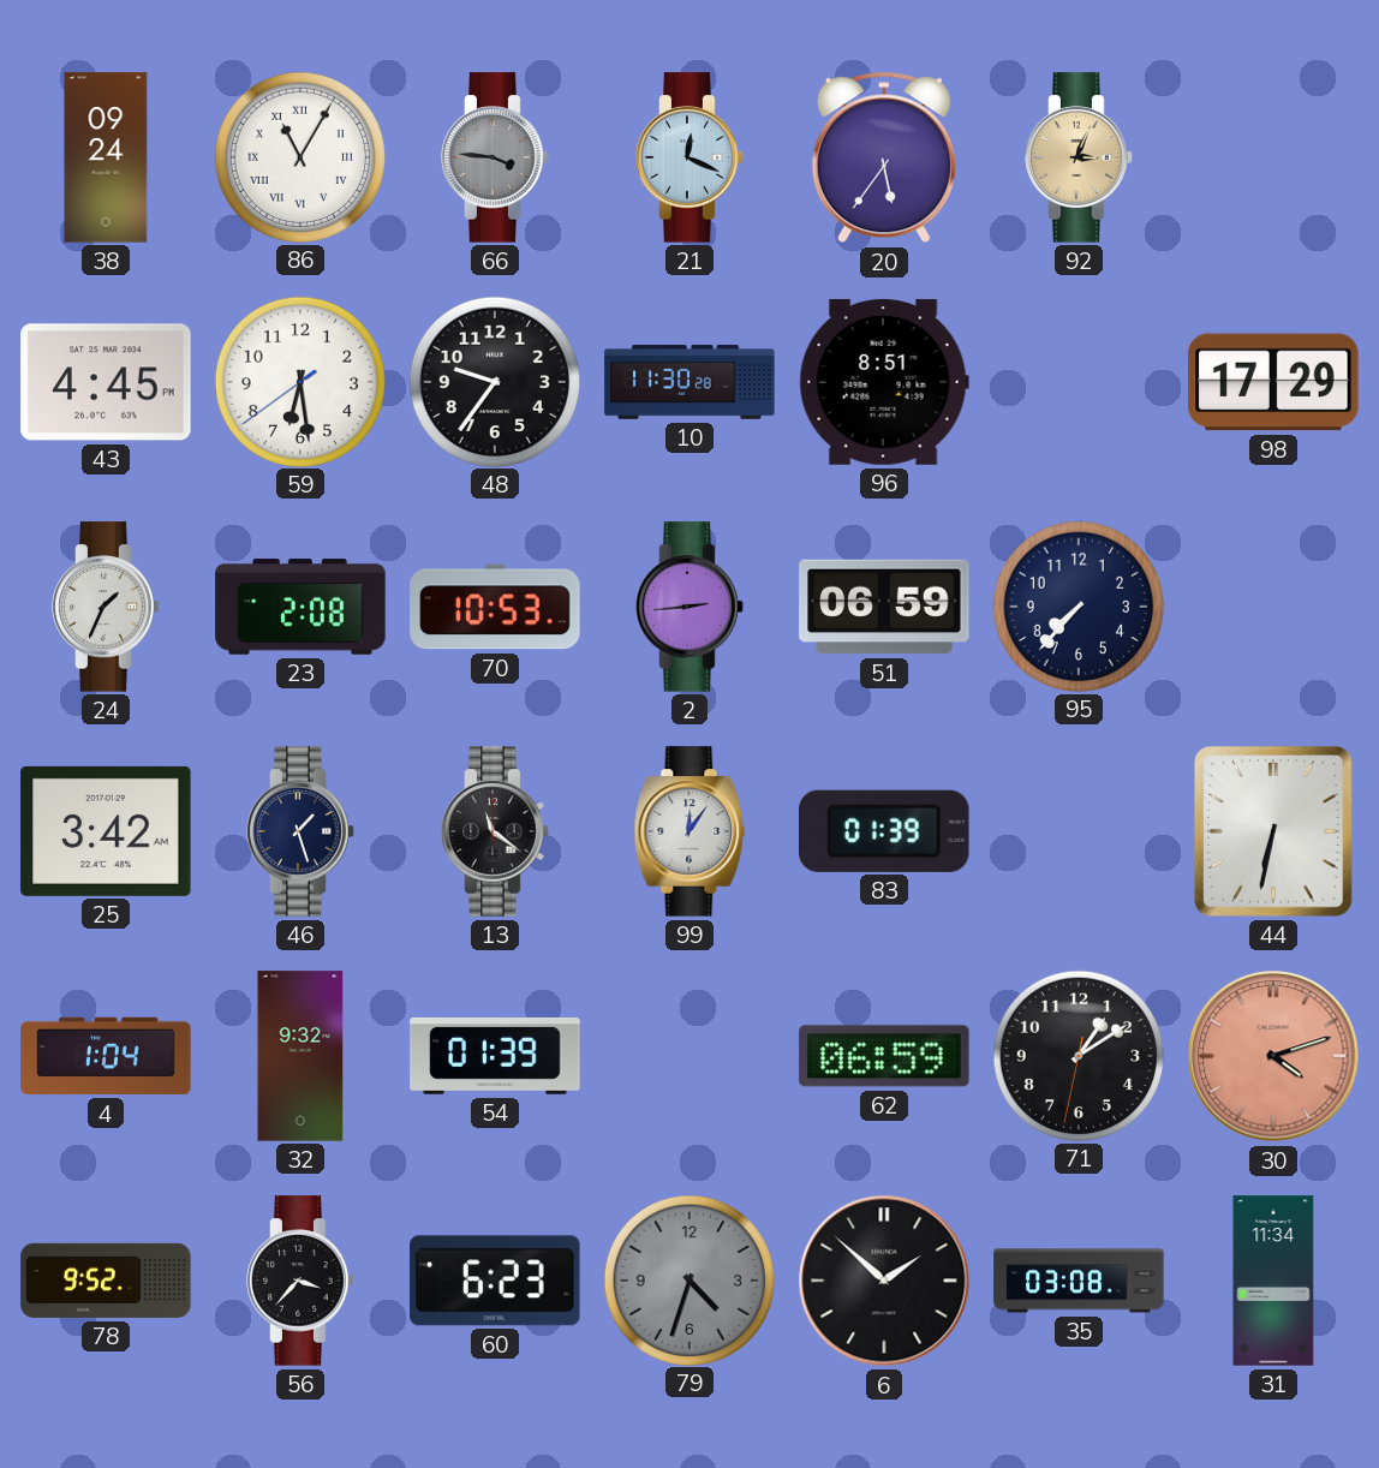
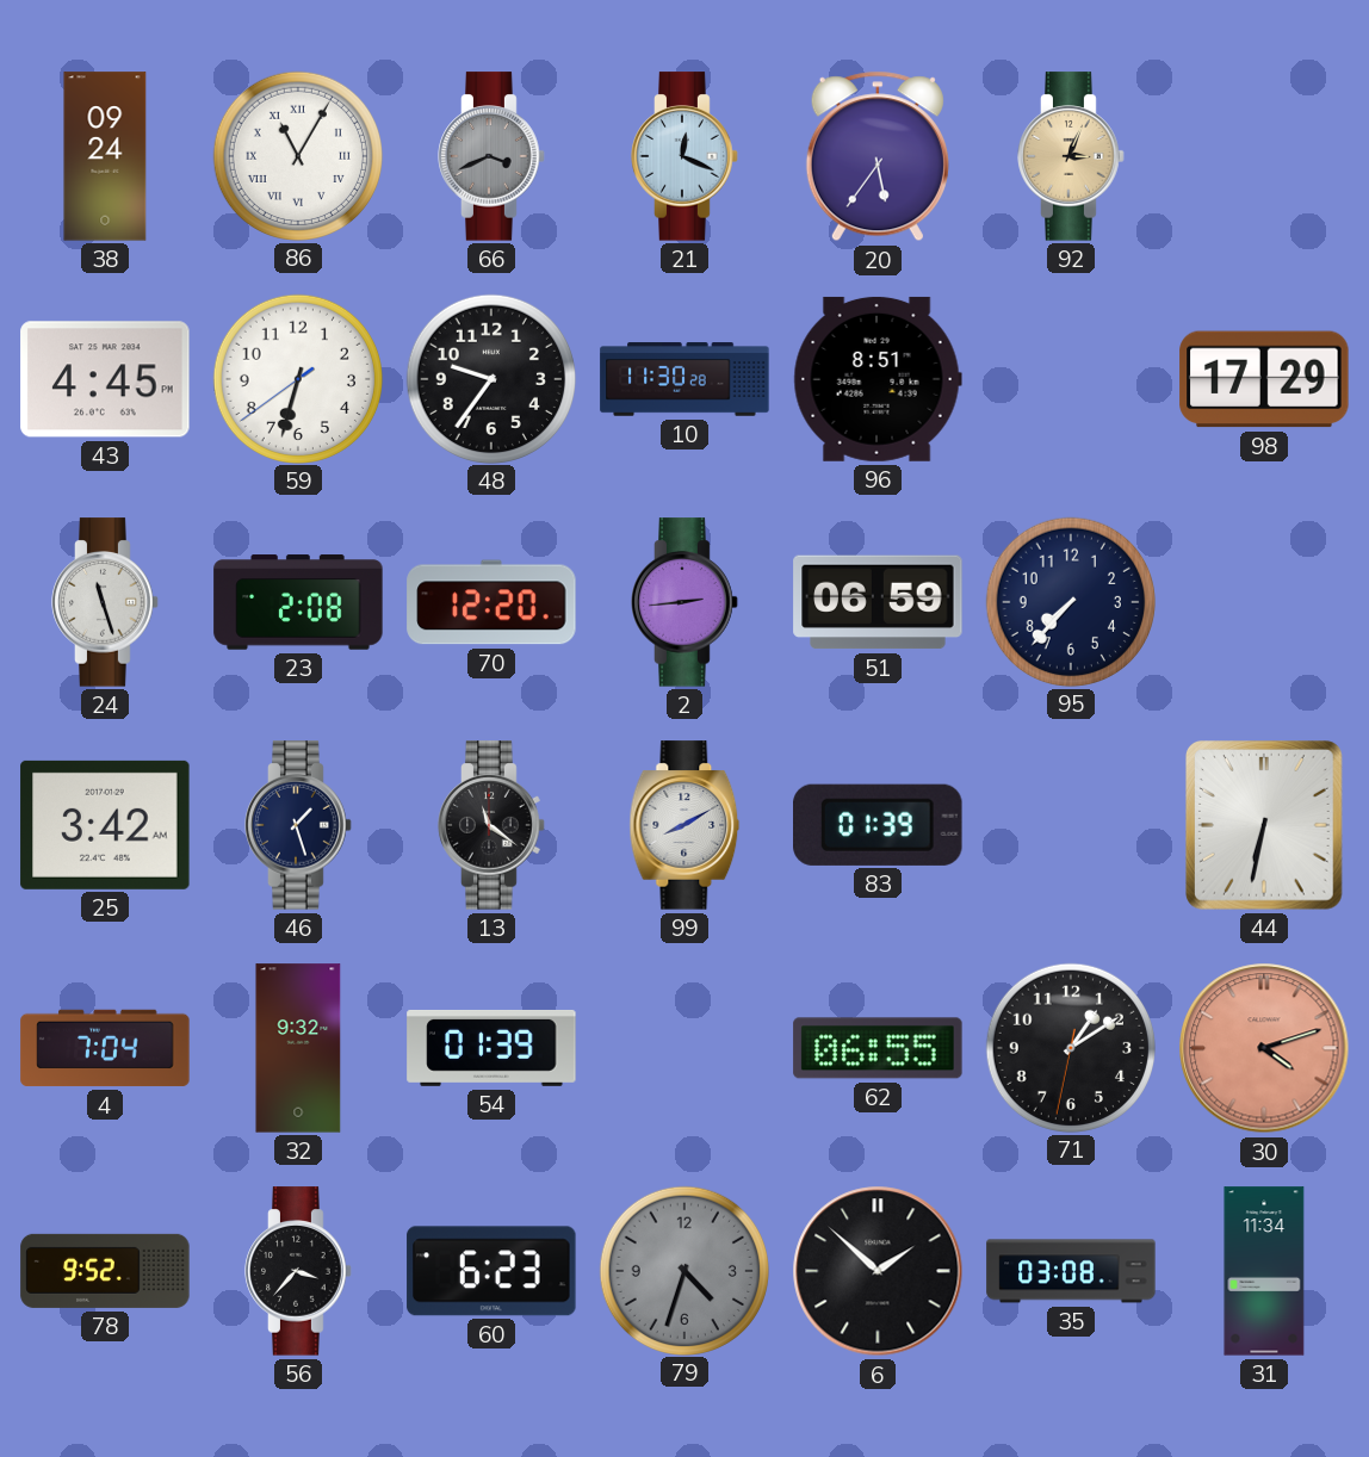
66: 3:46 -> 3:41
59: 6:28 -> 6:32
24: 1:34 -> 11:27
70: 10:53 -> 12:20
99: 12:06 -> 8:10
4: 1:04 -> 7:04
62: 06:59 -> 06:55
